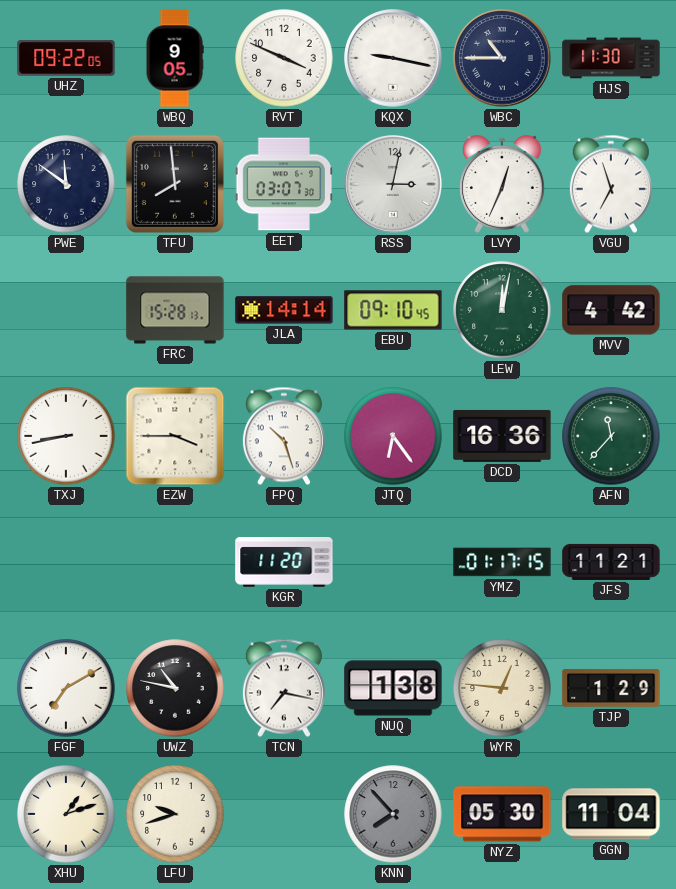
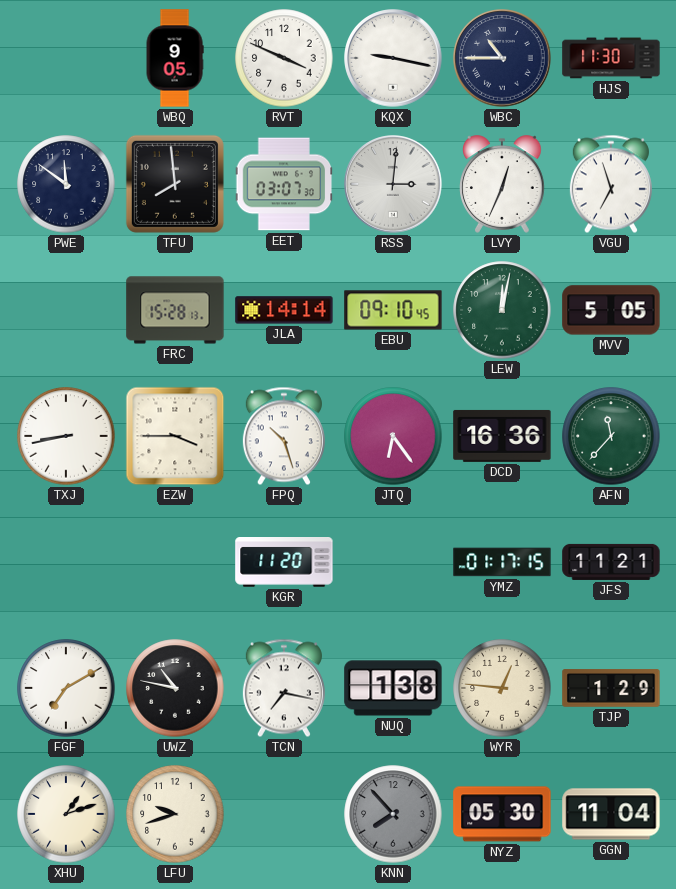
UHZ: 09:22 -> none
RSS: 3:02 -> 3:01
MVV: 4:42 -> 5:05
